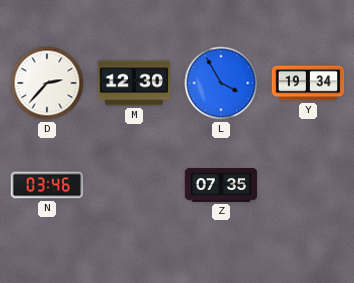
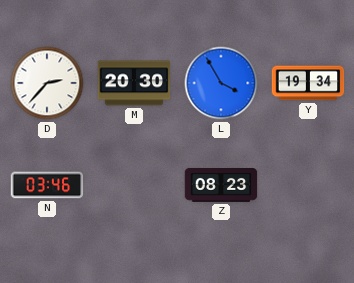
M: 12:30 -> 20:30
Z: 07:35 -> 08:23
